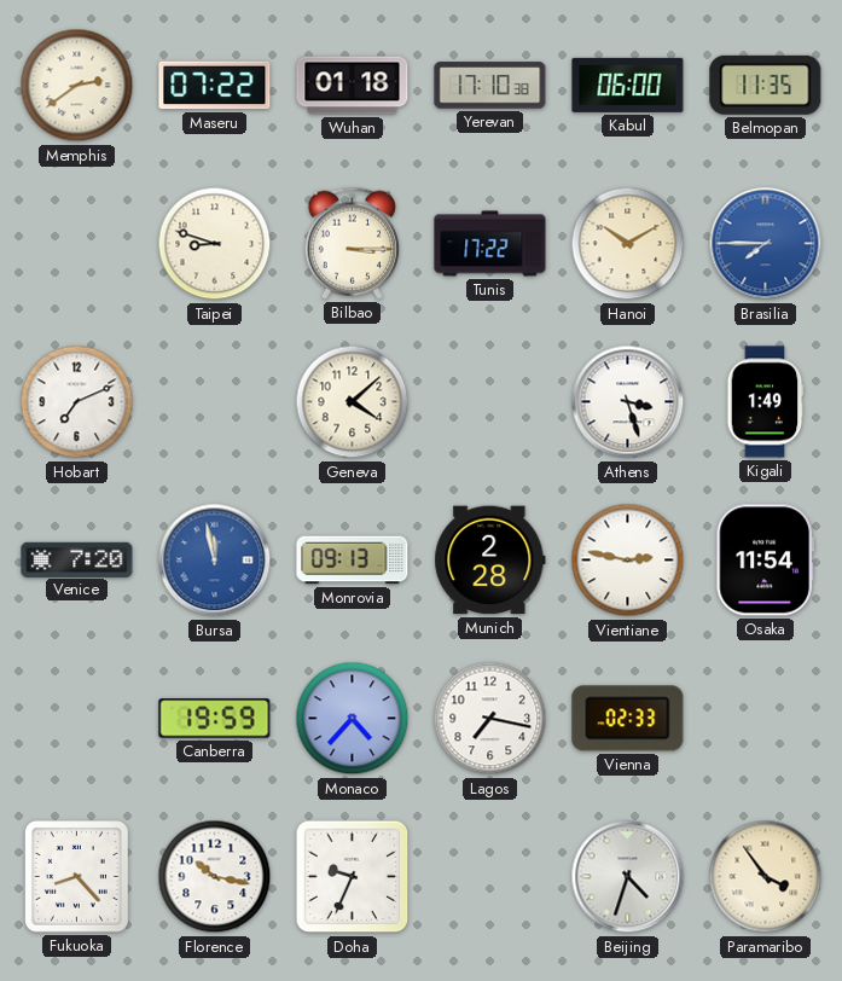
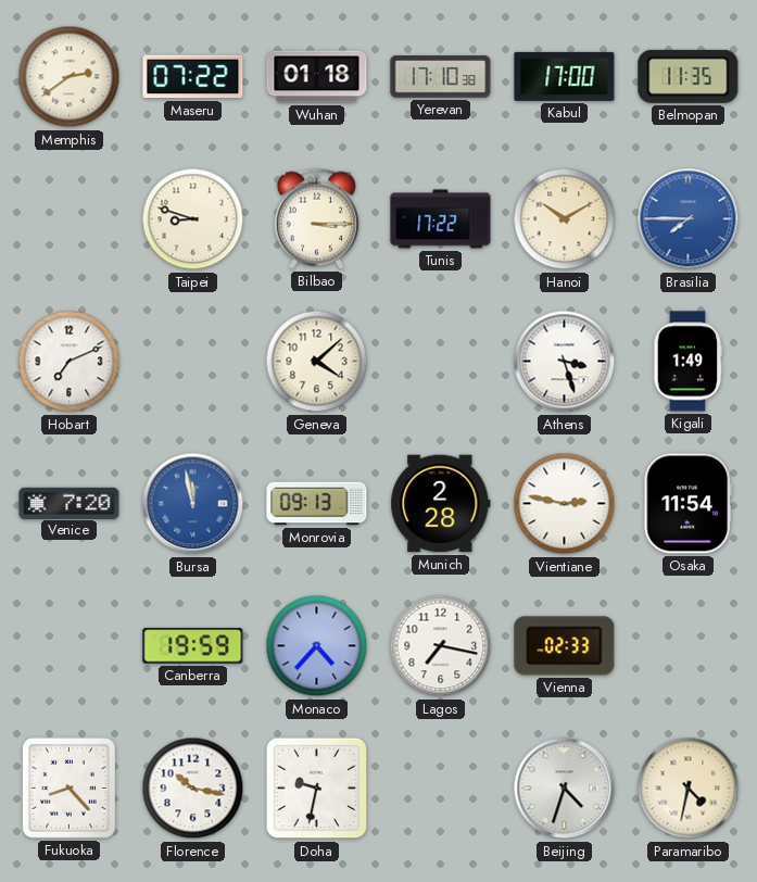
Kabul: 06:00 -> 17:00
Doha: 9:34 -> 9:32
Paramaribo: 3:54 -> 4:32
